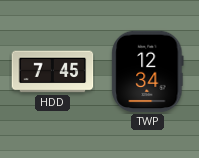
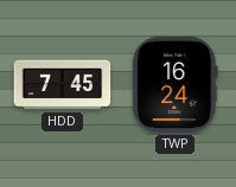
TWP: 12:34 -> 16:24
